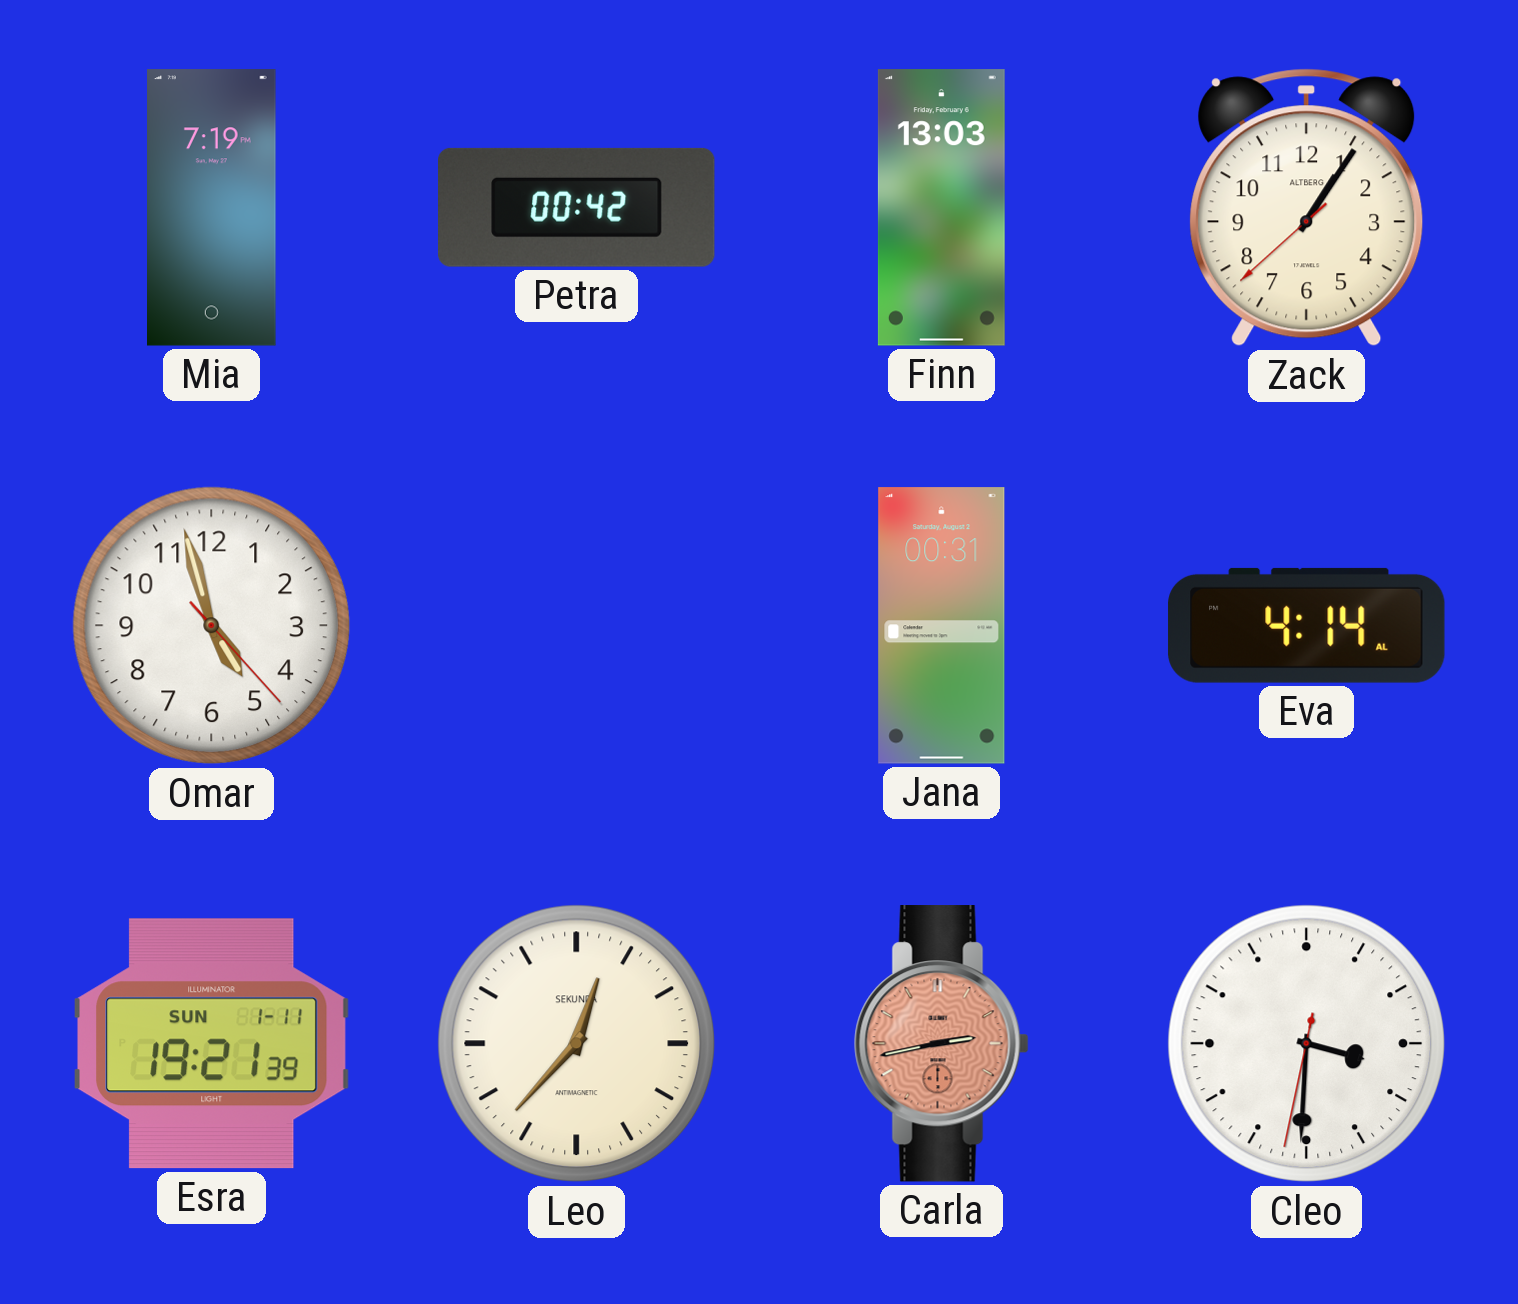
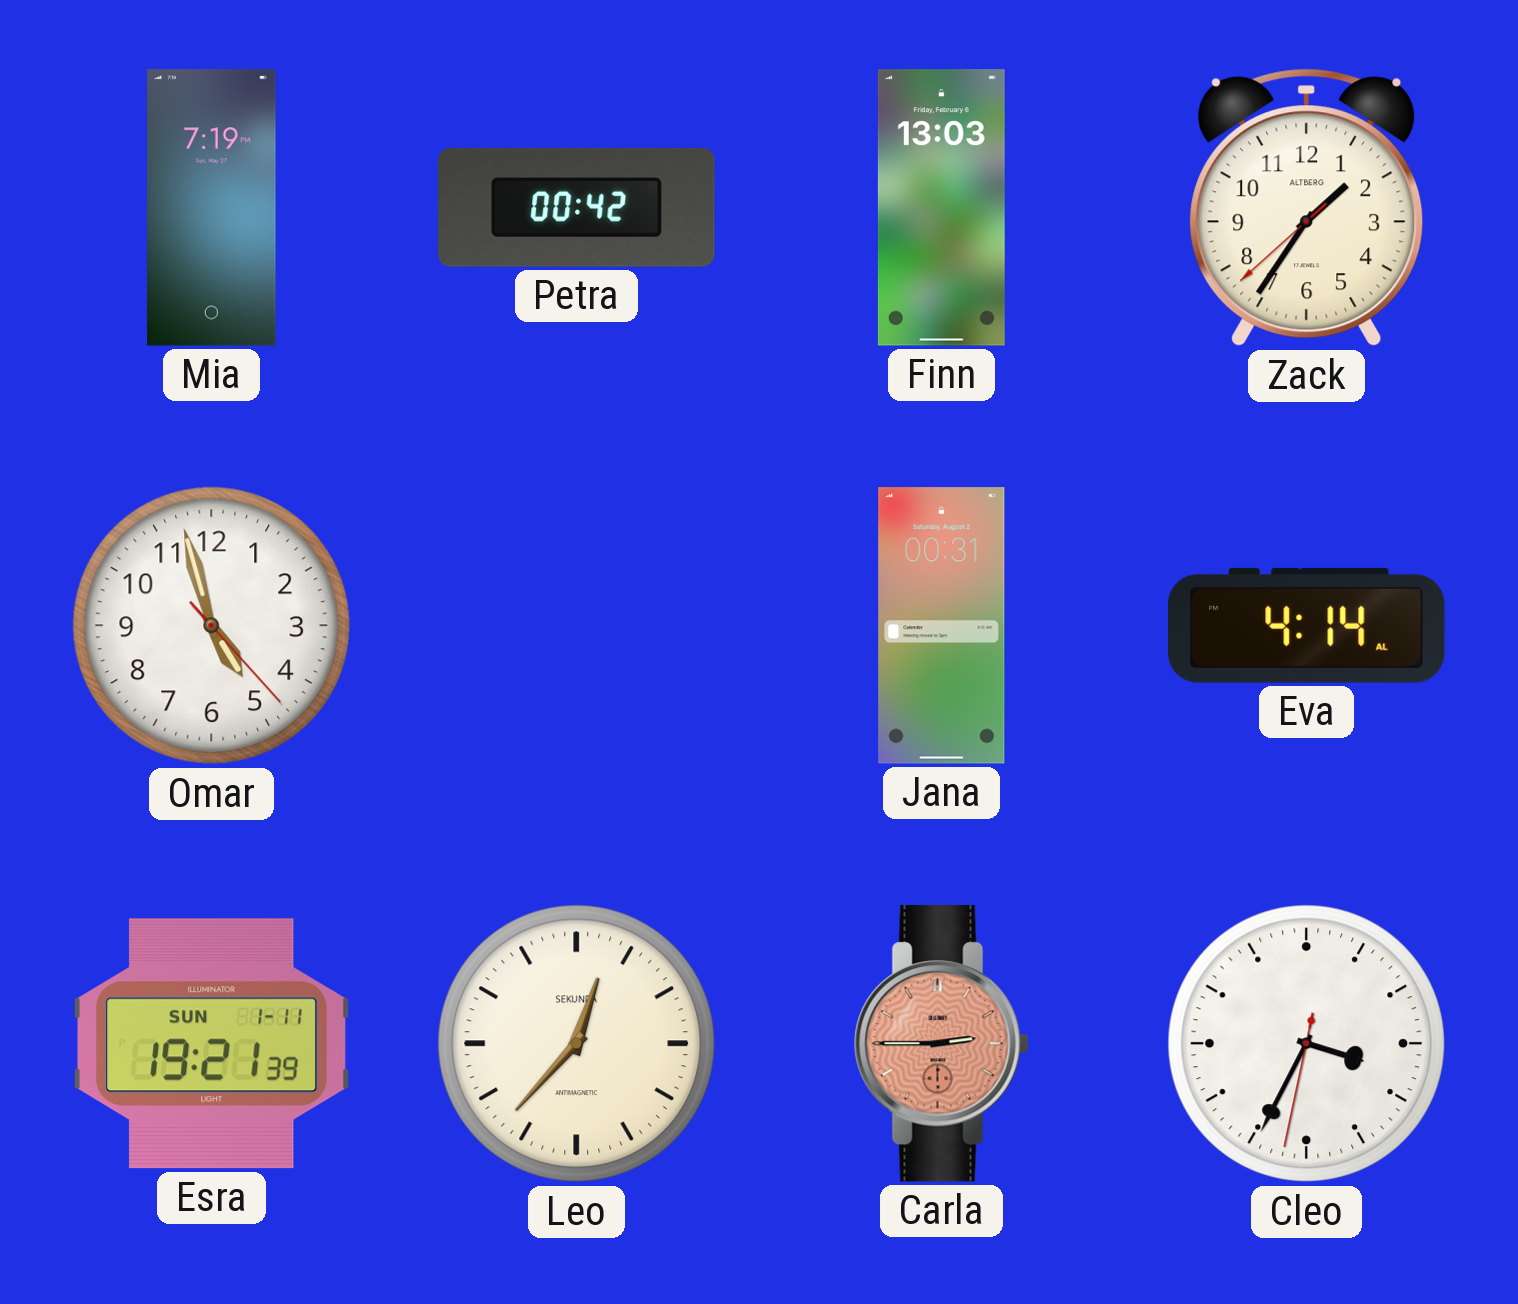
Zack: 1:05 -> 1:35
Carla: 2:43 -> 2:45
Cleo: 3:30 -> 3:34
